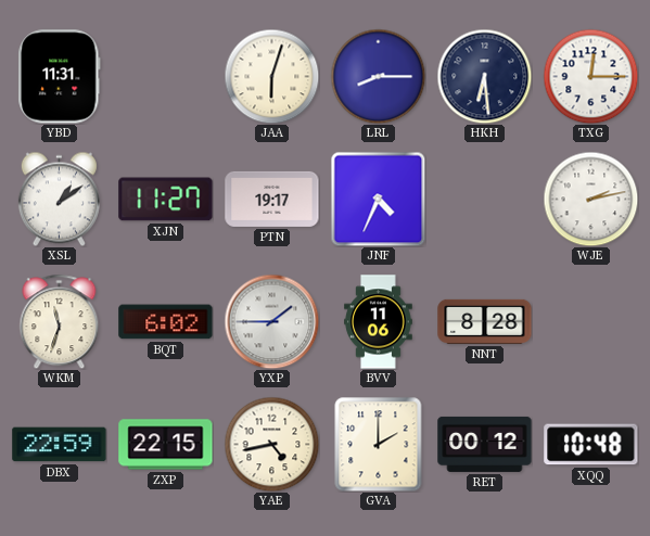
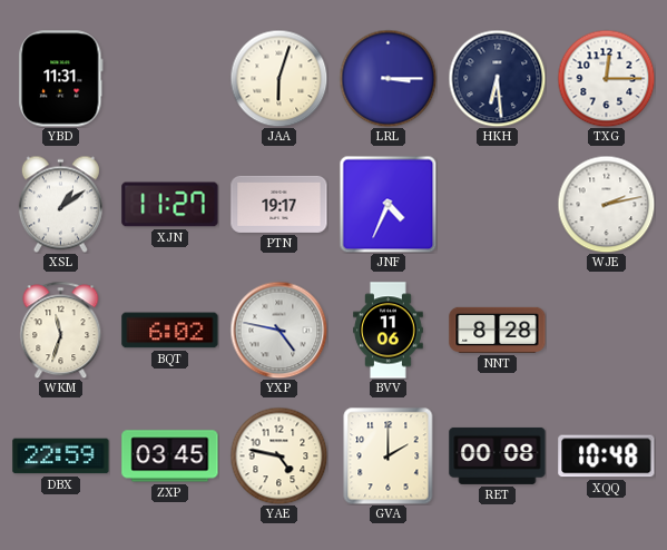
LRL: 8:15 -> 3:15
YXP: 1:45 -> 4:47
ZXP: 22:15 -> 03:45
YAE: 4:43 -> 4:47
RET: 00:12 -> 00:08
